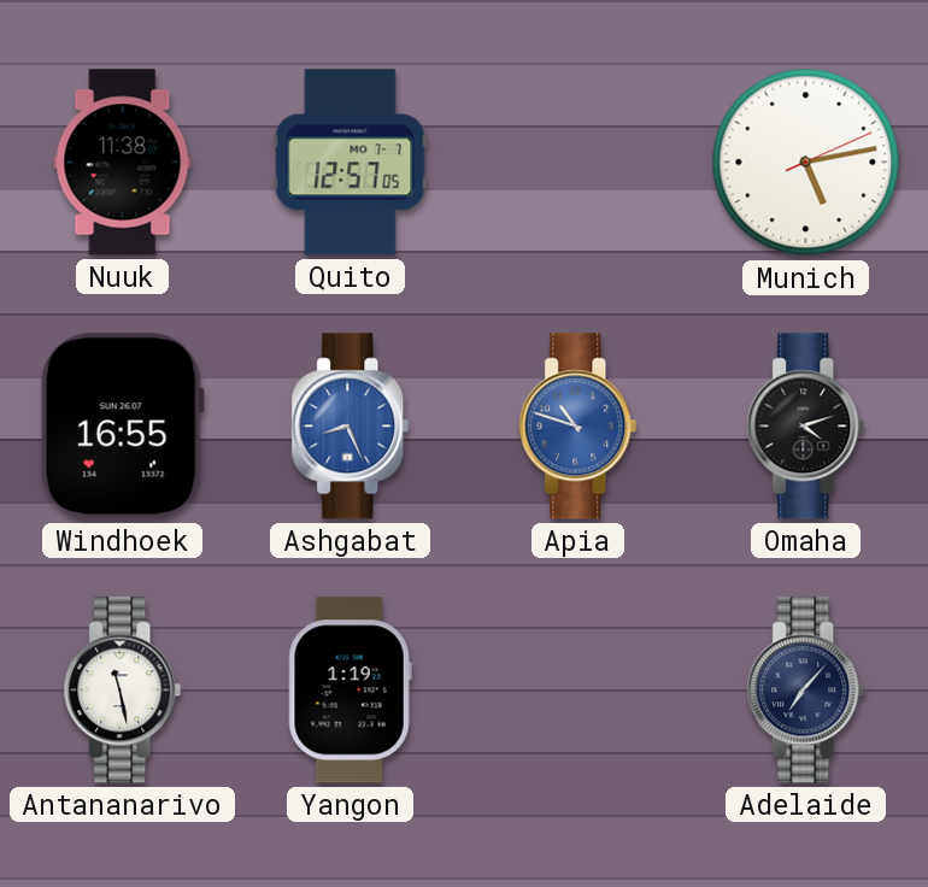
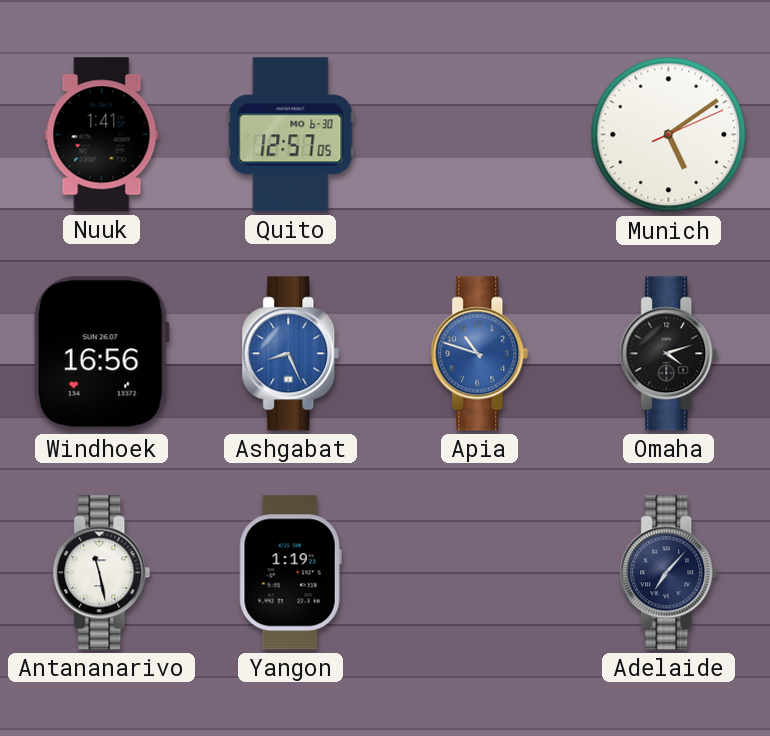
Nuuk: 11:38 -> 1:41
Quito date: MO 7-7 -> MO 6-30
Munich: 5:13 -> 5:09
Windhoek: 16:55 -> 16:56
